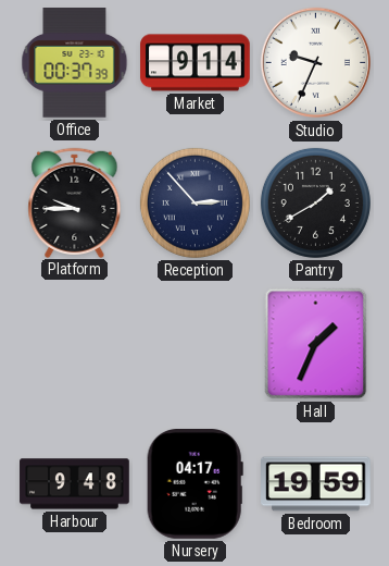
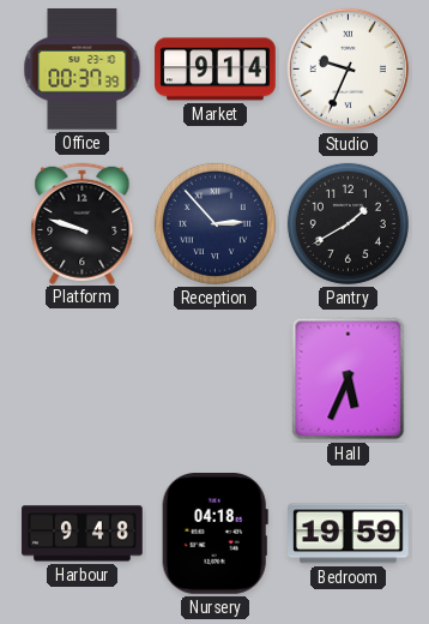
Platform: 9:45 -> 9:48
Hall: 1:34 -> 5:34
Nursery: 04:17 -> 04:18
